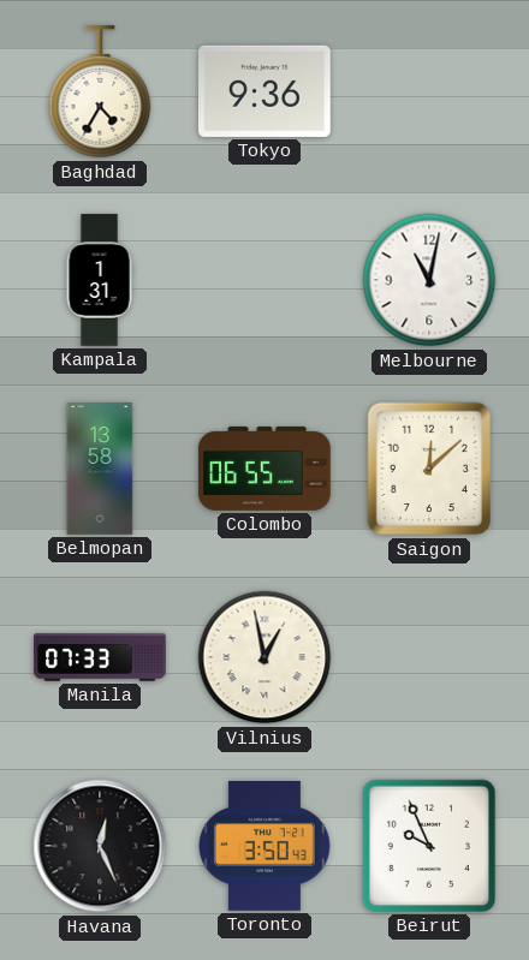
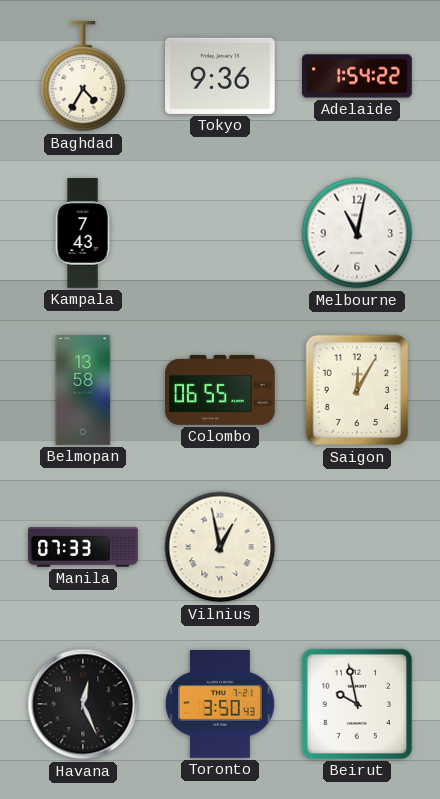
Adelaide: none -> 1:54
Kampala: 1:31 -> 7:43
Saigon: 12:08 -> 12:05
Beirut: 9:56 -> 9:58
